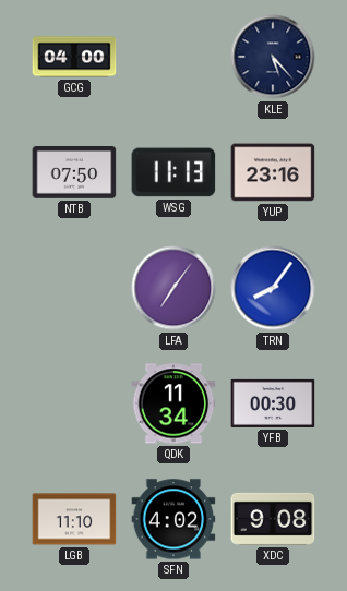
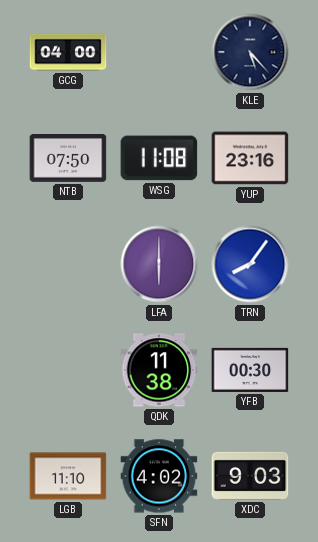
WSG: 11:13 -> 11:08
LFA: 7:06 -> 6:00
QDK: 11:34 -> 11:38
XDC: 9:08 -> 9:03
